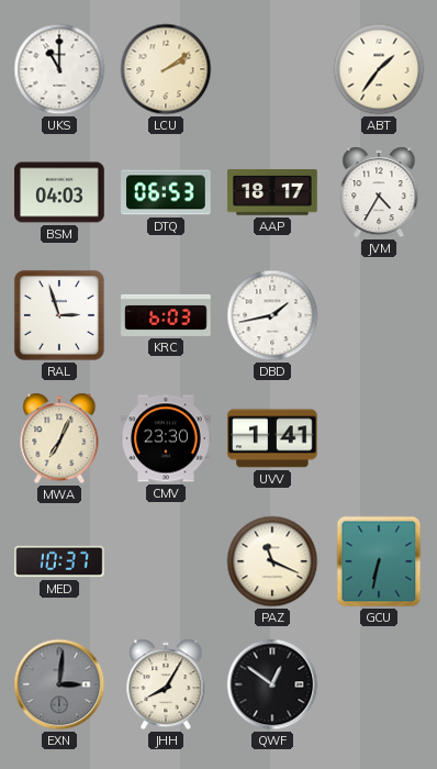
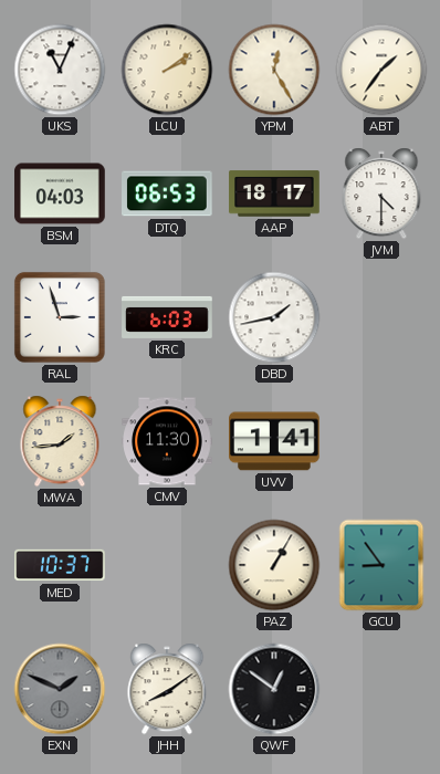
UKS: 11:00 -> 11:04
YPM: none -> 12:25
JVM: 4:35 -> 4:30
MWA: 7:04 -> 1:44
CMV: 23:30 -> 11:30
PAZ: 11:19 -> 1:05
GCU: 6:32 -> 8:54
EXN: 3:01 -> 1:49
JHH: 8:05 -> 8:09
